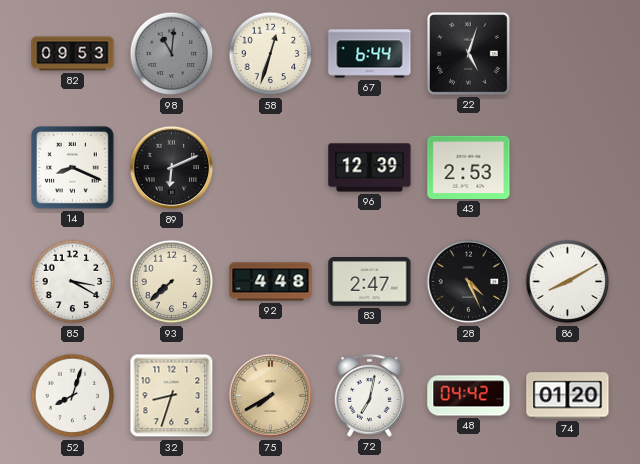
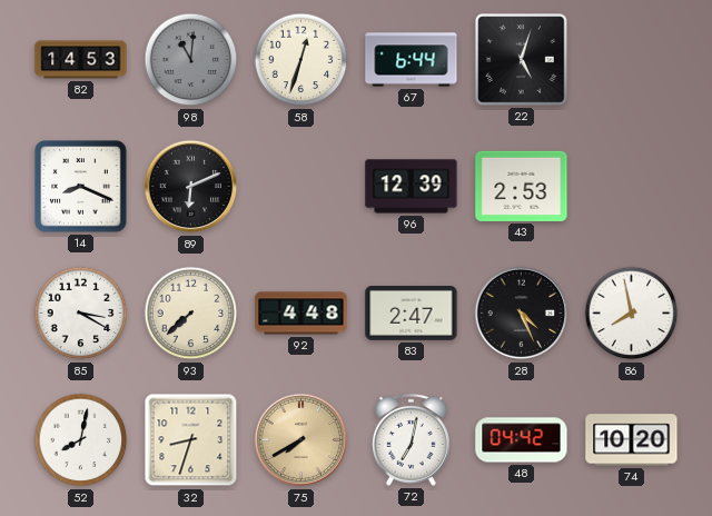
82: 09:53 -> 14:53
86: 8:10 -> 7:58
52: 8:03 -> 8:02
74: 01:20 -> 10:20
